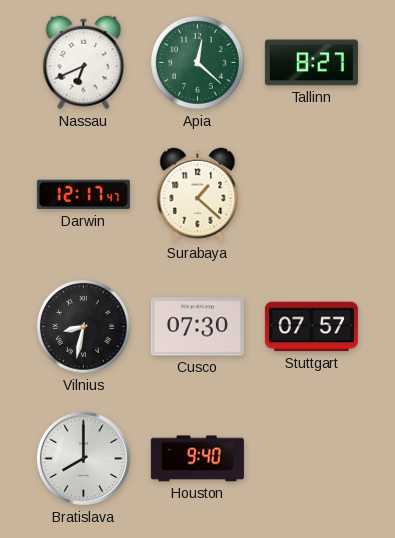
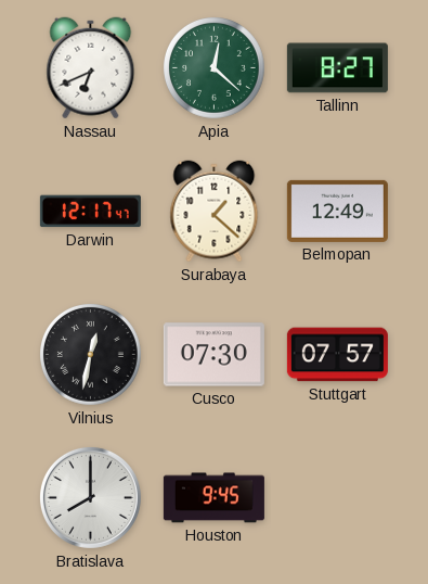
Belmopan: none -> 12:49
Vilnius: 8:32 -> 12:32
Houston: 9:40 -> 9:45
